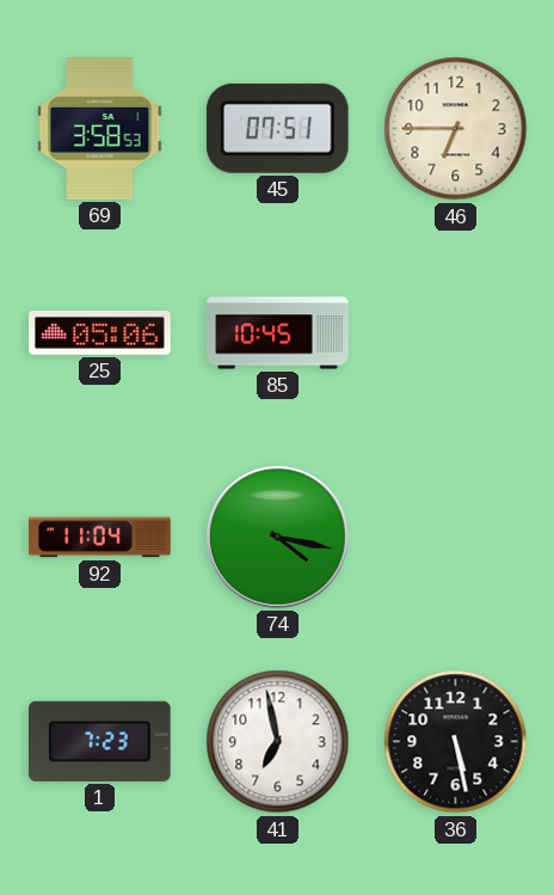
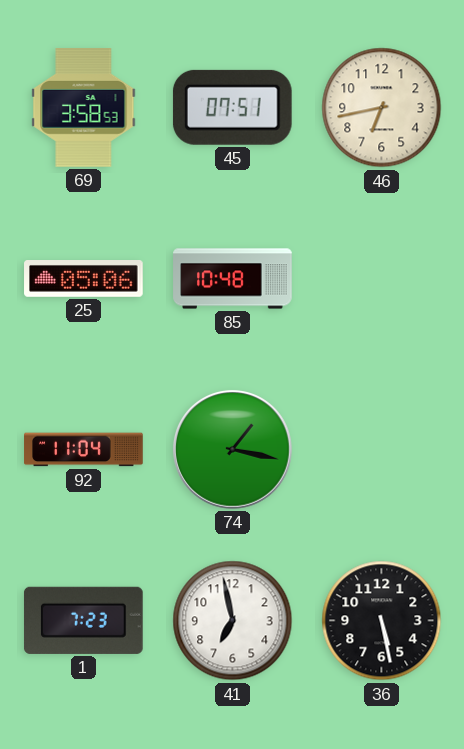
46: 6:45 -> 6:43
85: 10:45 -> 10:48
74: 4:17 -> 1:17
